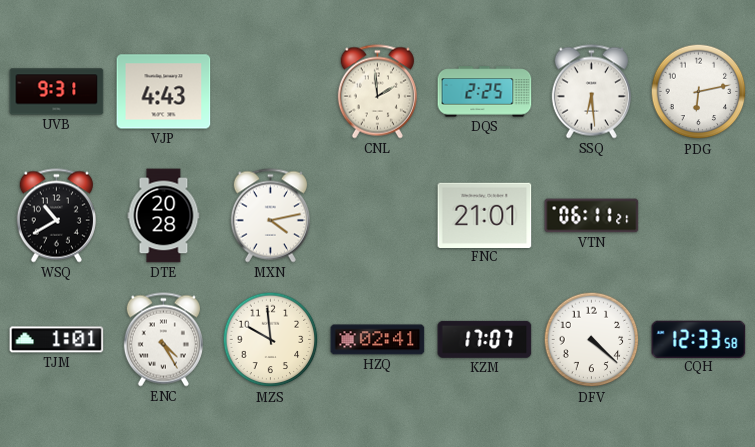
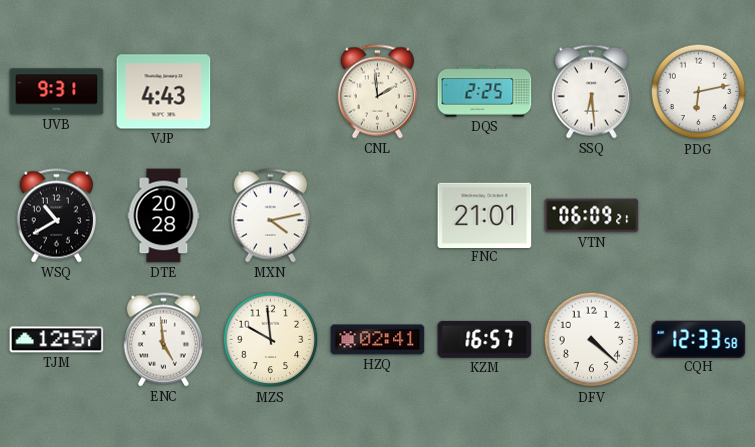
VTN: 06:11 -> 06:09
TJM: 1:01 -> 12:57
ENC: 4:25 -> 4:59
KZM: 17:07 -> 16:57
